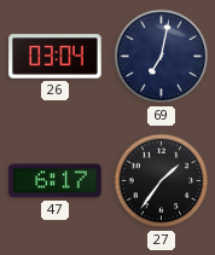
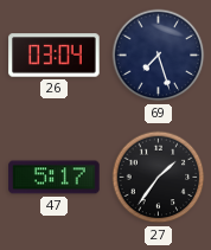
69: 7:02 -> 7:27
47: 6:17 -> 5:17
